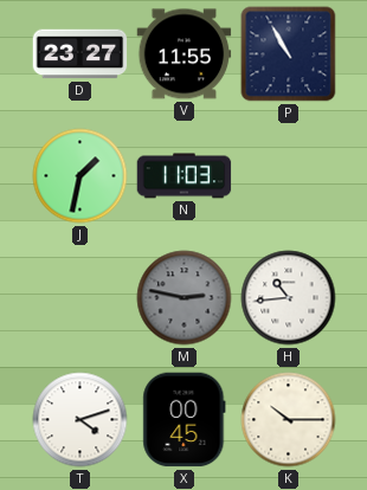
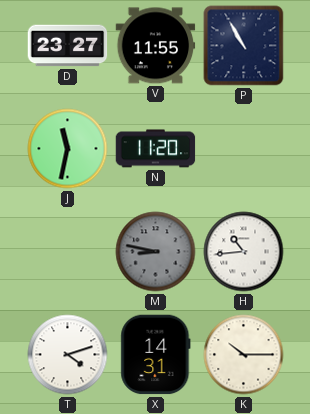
J: 1:32 -> 11:32
N: 11:03 -> 11:20
M: 2:47 -> 8:47
X: 00:45 -> 14:31
